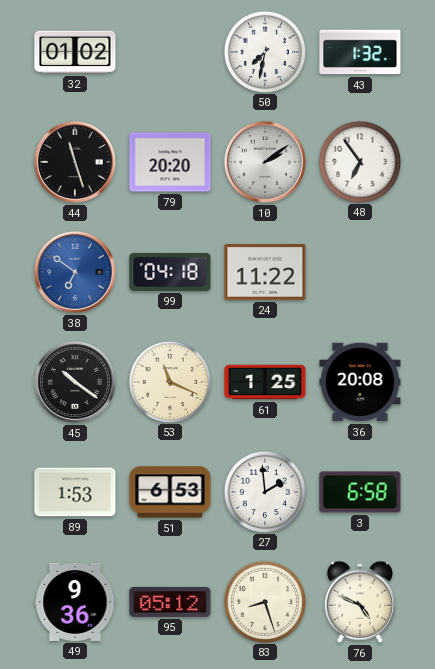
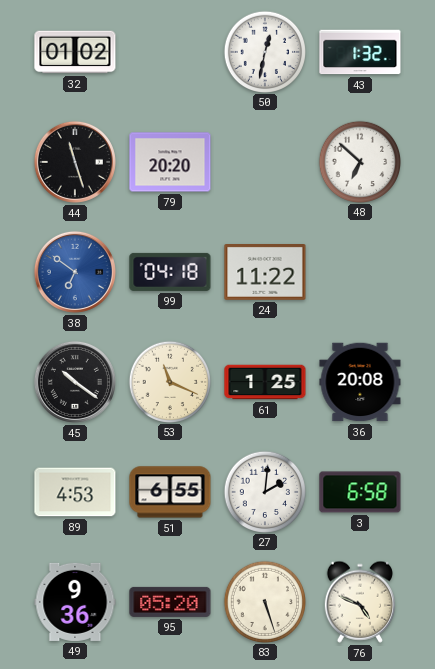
50: 7:32 -> 12:32
10: 2:09 -> none
48: 6:54 -> 6:52
89: 1:53 -> 4:53
51: 6:53 -> 6:55
27: 1:59 -> 2:01
95: 05:12 -> 05:20
83: 8:27 -> 5:27
